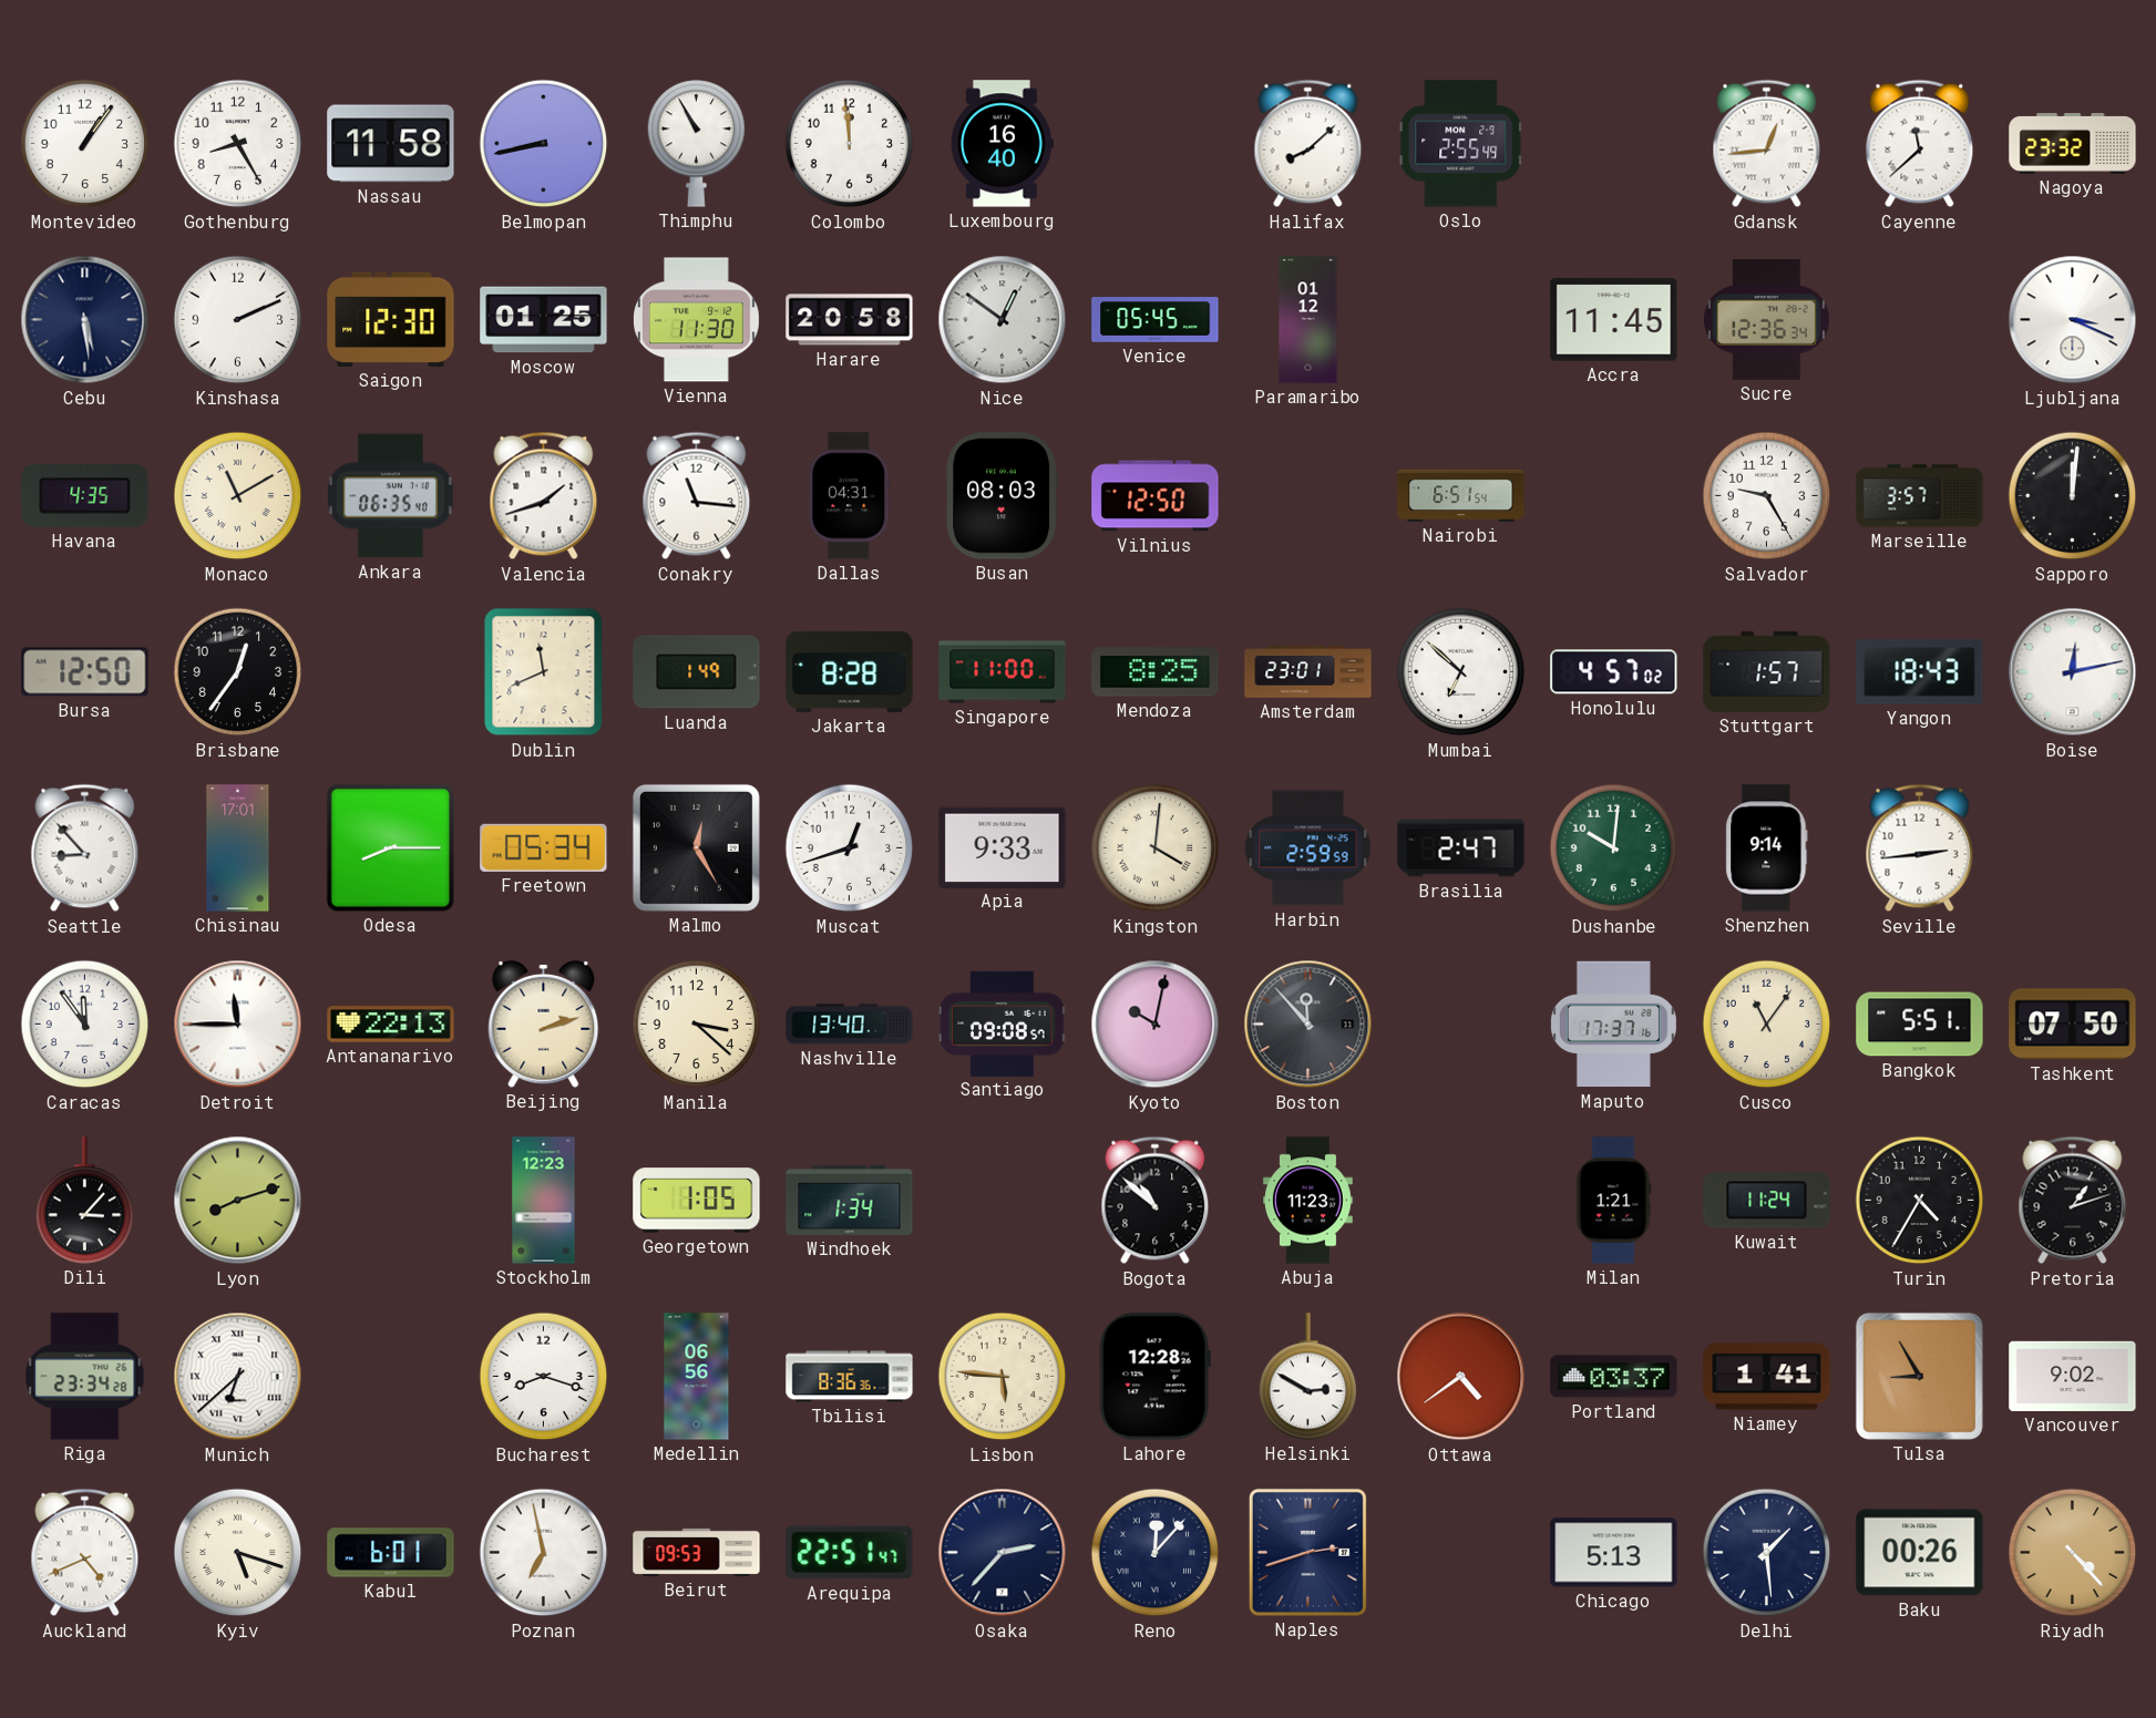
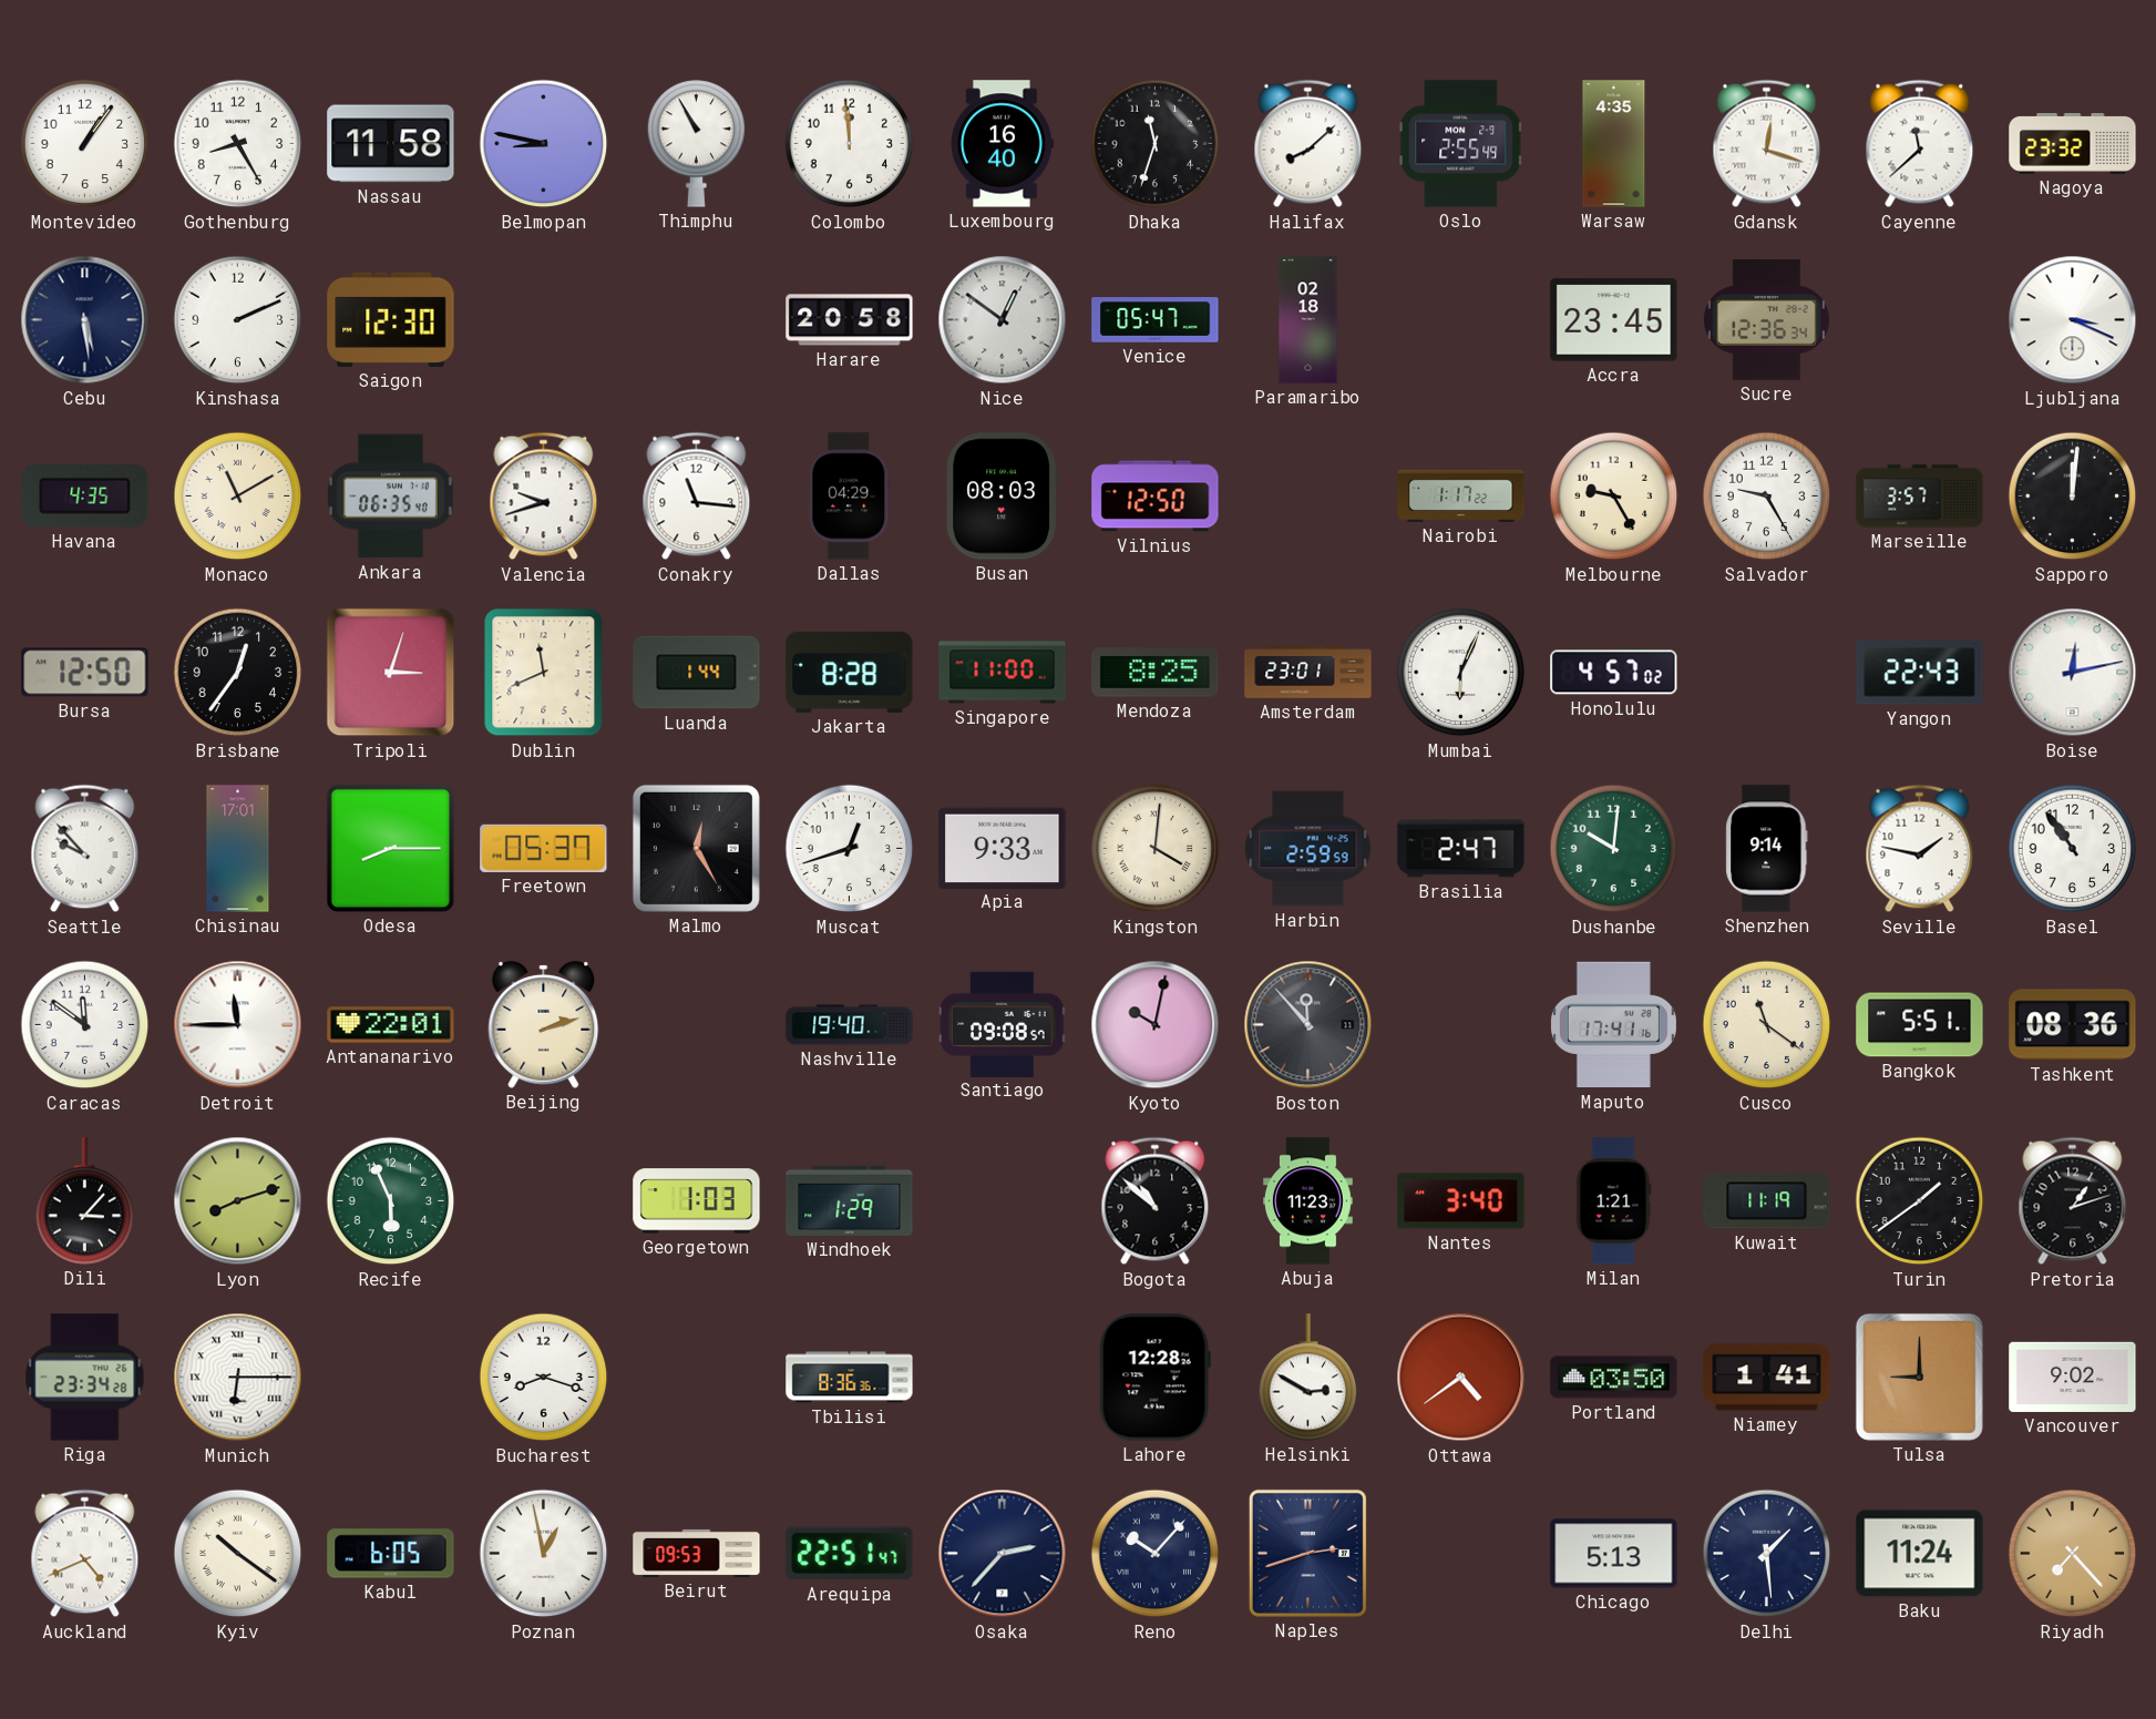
Belmopan: 8:43 -> 8:47
Dhaka: none -> 11:33
Warsaw: none -> 4:35
Gdansk: 12:44 -> 12:18
Moscow: 01:25 -> none
Vienna: 11:30 -> none
Venice: 05:45 -> 05:47
Paramaribo: 01:12 -> 02:18
Accra: 11:45 -> 23:45
Valencia: 1:42 -> 9:42
Dallas: 04:31 -> 04:29
Nairobi: 6:51 -> 1:17
Melbourne: none -> 9:25
Tripoli: none -> 3:03
Luanda: 1:49 -> 1:44
Mumbai: 6:52 -> 6:04
Stuttgart: 1:57 -> none
Yangon: 18:43 -> 22:43
Seattle: 8:53 -> 9:53
Freetown: 05:34 -> 05:37
Seville: 2:44 -> 1:47
Basel: none -> 10:54
Caracas: 11:54 -> 11:51
Antananarivo: 22:13 -> 22:01
Manila: 3:22 -> none
Nashville: 13:40 -> 19:40
Maputo: 17:37 -> 17:41
Cusco: 11:06 -> 11:21
Tashkent: 07:50 -> 08:36
Recife: none -> 5:56
Stockholm: 12:23 -> none
Georgetown: 1:05 -> 1:03
Windhoek: 1:34 -> 1:29
Nantes: none -> 3:40
Kuwait: 11:24 -> 11:19
Turin: 4:35 -> 1:39
Munich: 6:38 -> 6:15
Medellin: 06:56 -> none
Lisbon: 5:46 -> none
Portland: 03:37 -> 03:50
Tulsa: 8:55 -> 9:00
Kyiv: 5:18 -> 10:21
Kabul: 6:01 -> 6:05
Poznan: 6:58 -> 12:58
Reno: 12:07 -> 10:07
Baku: 00:26 -> 11:24
Riyadh: 4:23 -> 7:23
